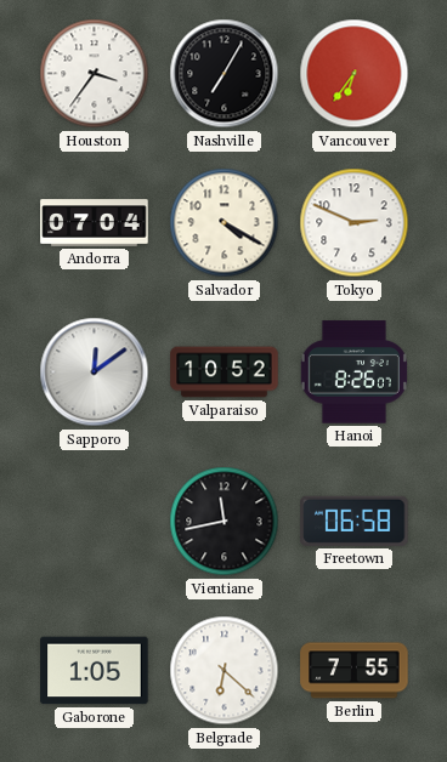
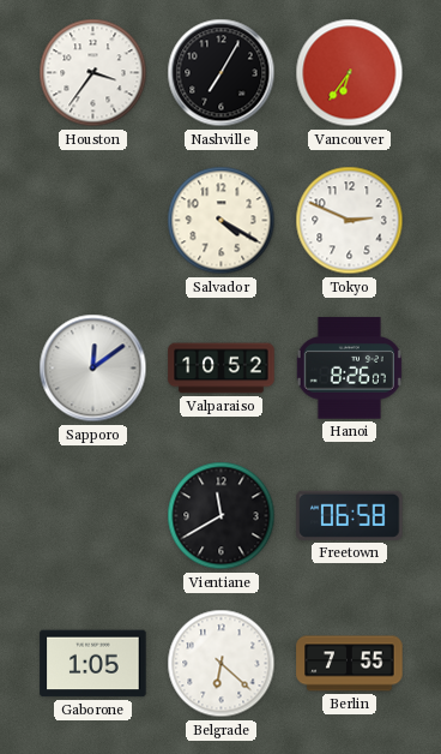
Andorra: 07:04 -> none
Vientiane: 11:43 -> 11:40
